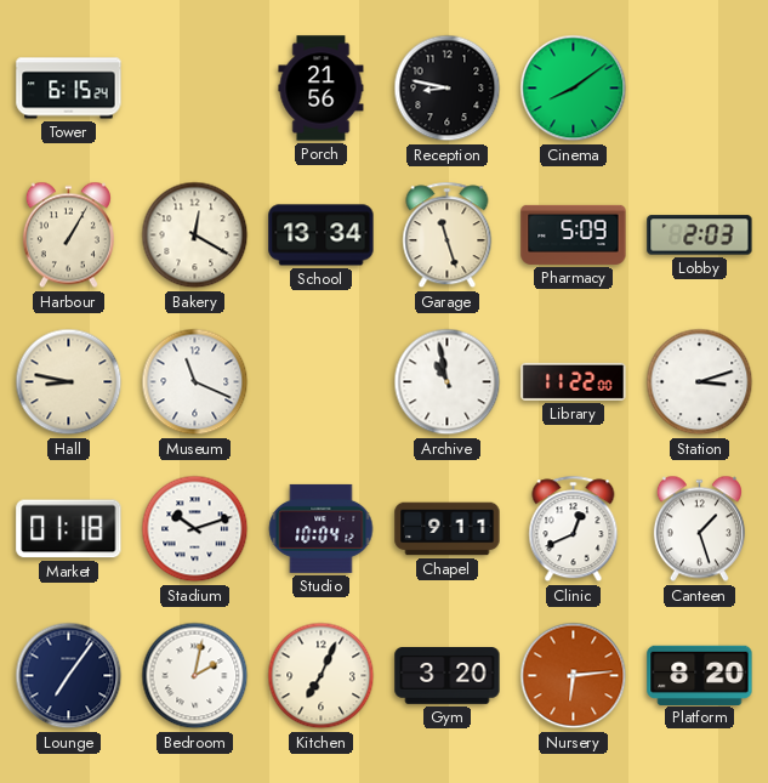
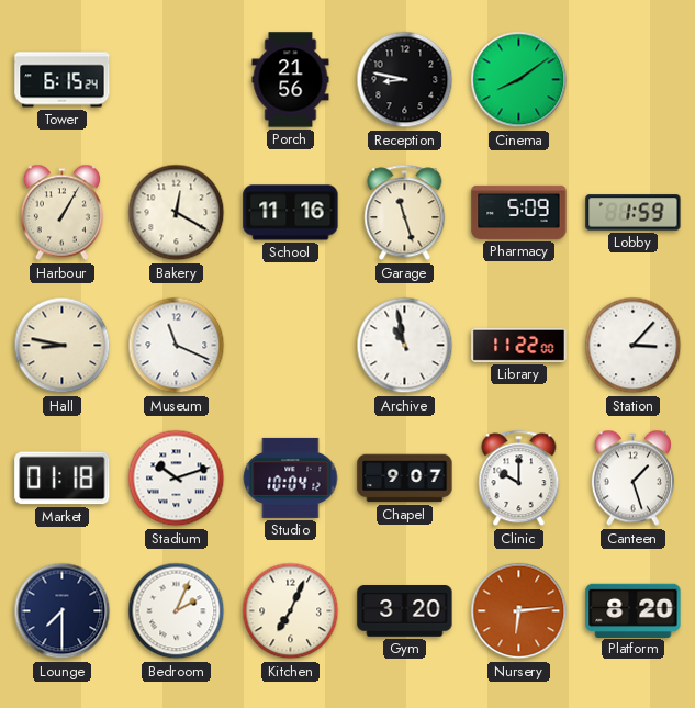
School: 13:34 -> 11:16
Lobby: 2:03 -> 1:59
Station: 3:12 -> 3:07
Chapel: 9:11 -> 9:07
Clinic: 12:41 -> 10:00
Lounge: 7:06 -> 7:30
Bedroom: 2:02 -> 2:04
